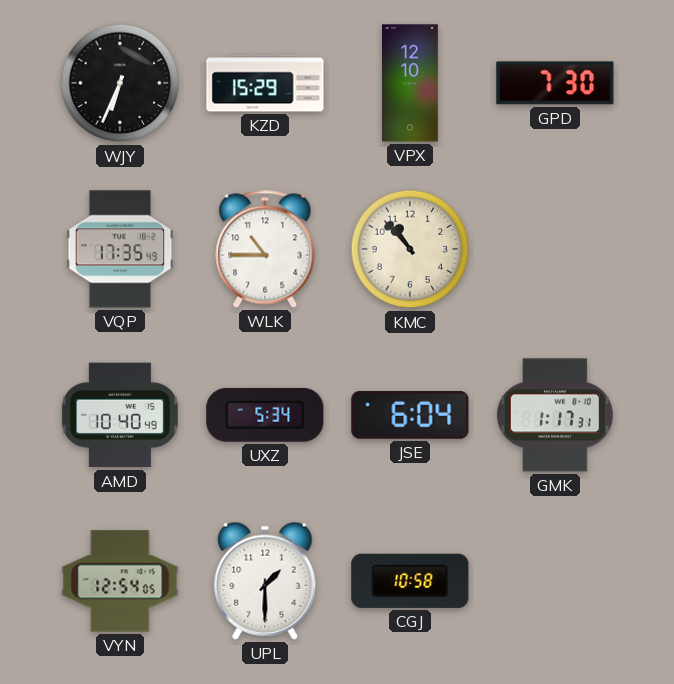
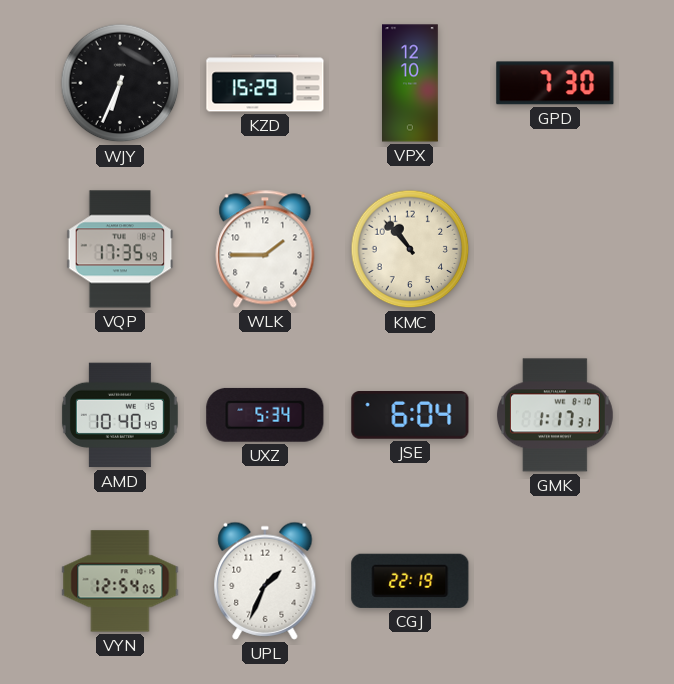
WLK: 10:45 -> 1:45
UPL: 1:30 -> 1:34
CGJ: 10:58 -> 22:19
